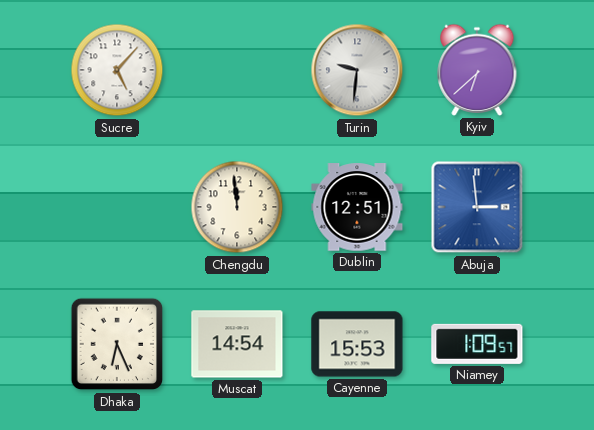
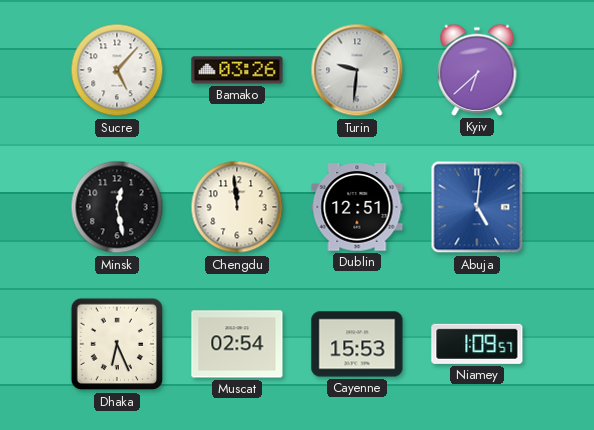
Bamako: none -> 03:26
Minsk: none -> 12:28
Abuja: 2:59 -> 5:01
Muscat: 14:54 -> 02:54
